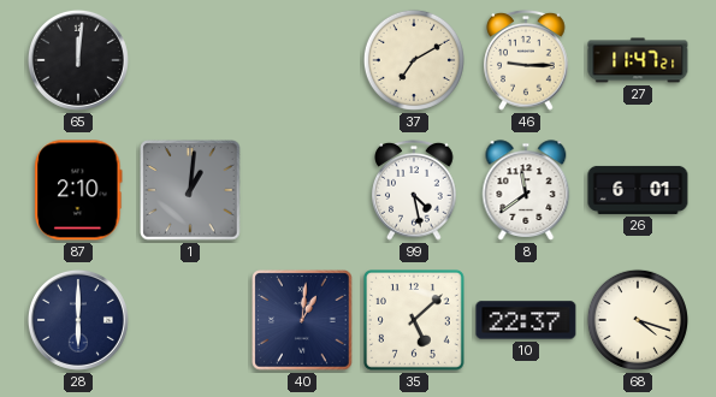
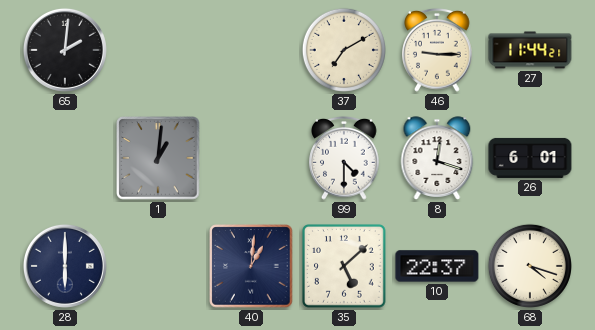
65: 12:01 -> 2:01
27: 11:47 -> 11:44
87: 2:10 -> none
99: 4:28 -> 4:30
8: 11:39 -> 12:18
